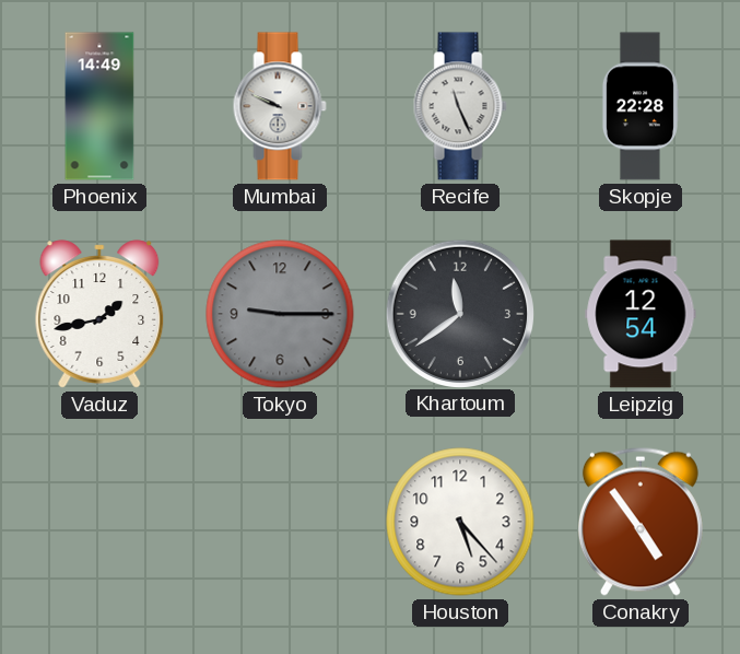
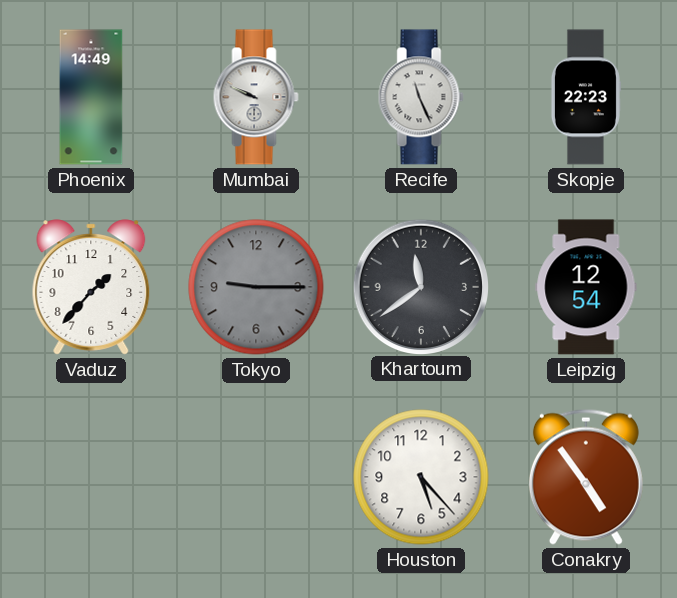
Skopje: 22:28 -> 22:23
Vaduz: 1:43 -> 1:37
